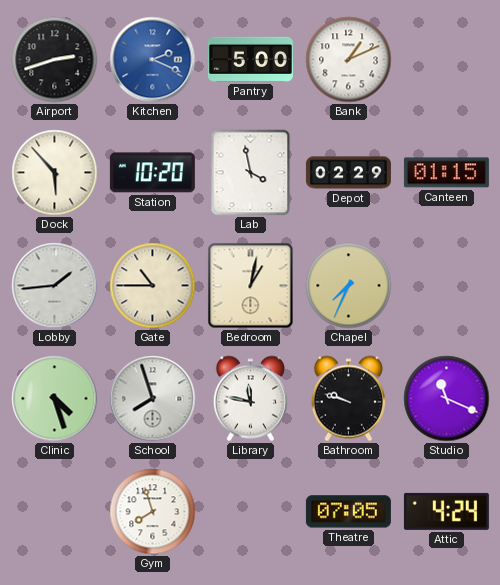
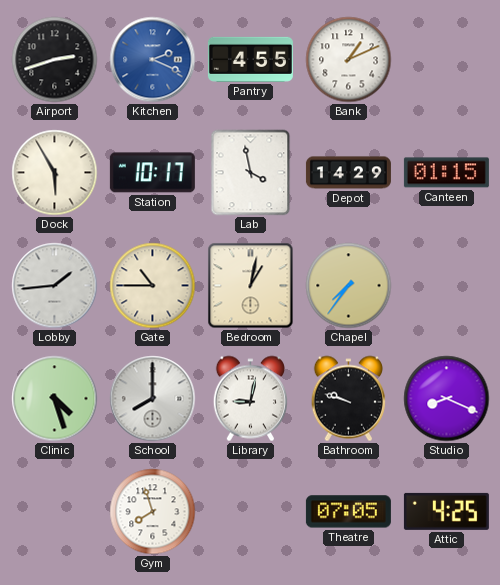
Pantry: 5:00 -> 4:55
Dock: 5:53 -> 5:55
Station: 10:20 -> 10:17
Depot: 02:29 -> 14:29
Chapel: 7:34 -> 7:36
School: 7:57 -> 8:00
Library: 11:47 -> 9:02
Studio: 11:19 -> 8:19
Attic: 4:24 -> 4:25
